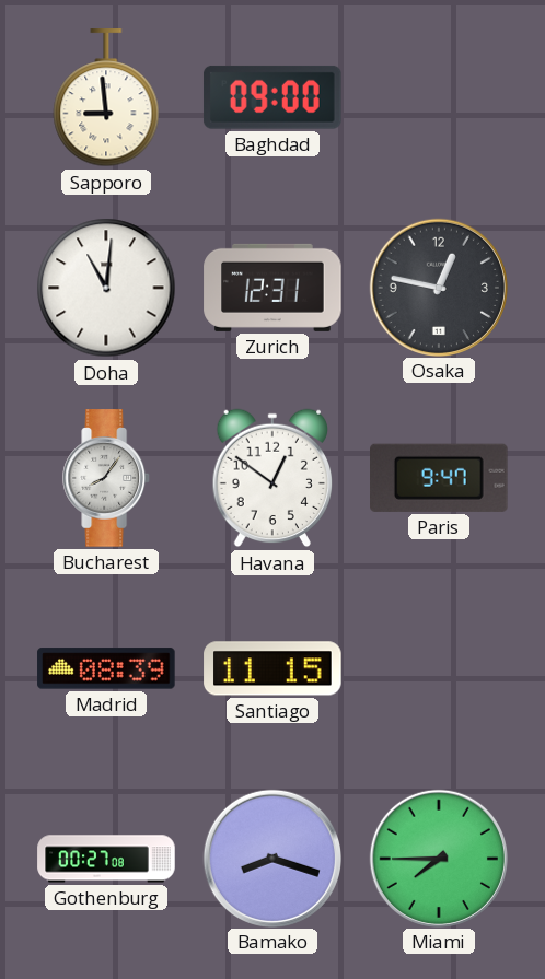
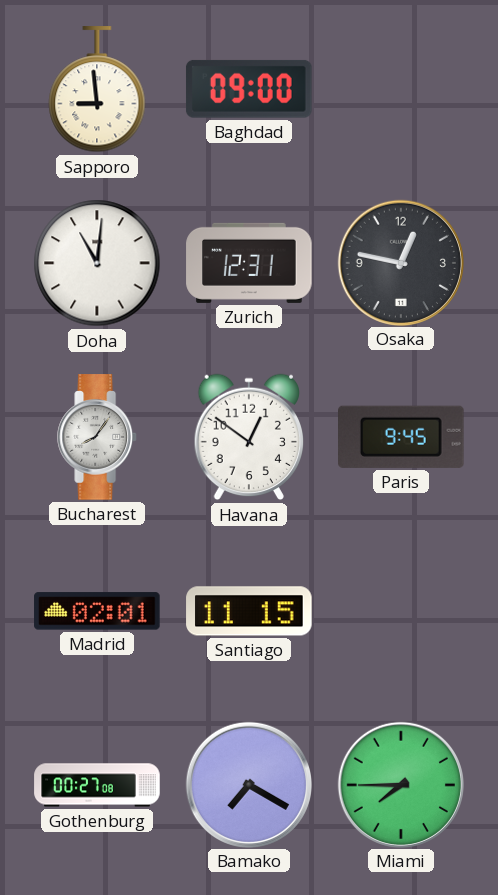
Paris: 9:47 -> 9:45
Madrid: 08:39 -> 02:01
Bamako: 8:18 -> 7:20
